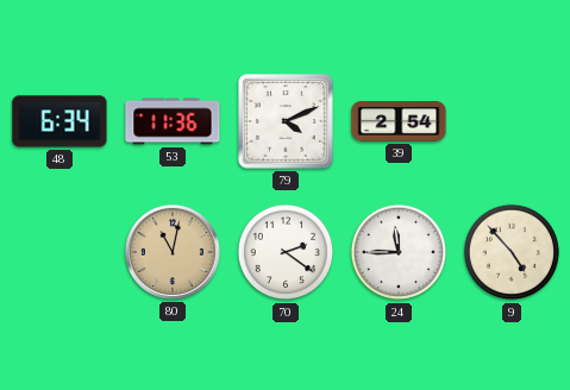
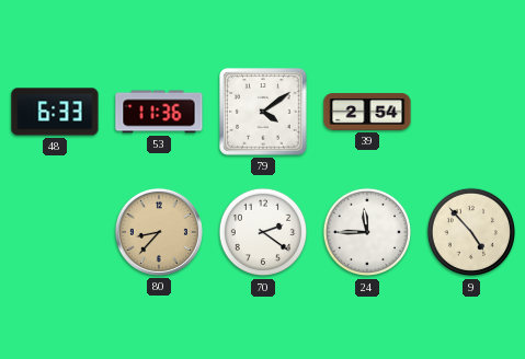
48: 6:34 -> 6:33
79: 4:11 -> 4:09
80: 11:02 -> 8:37
